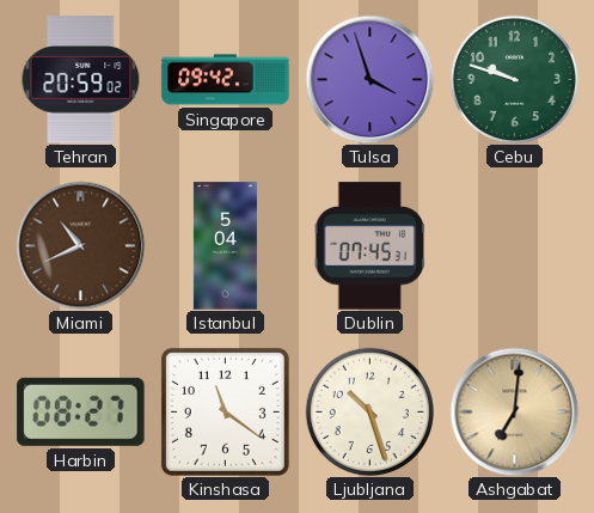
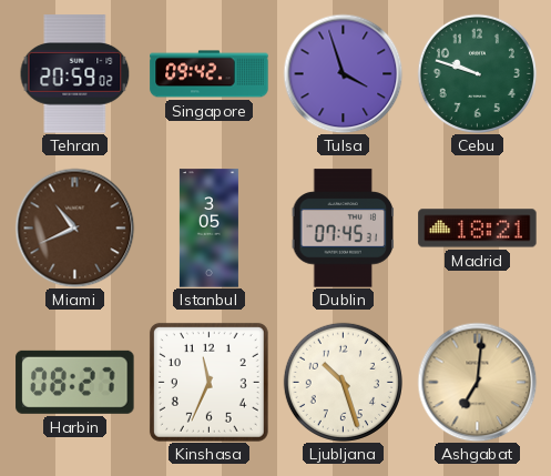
Istanbul: 5:04 -> 3:05
Madrid: none -> 18:21
Kinshasa: 11:21 -> 11:34
